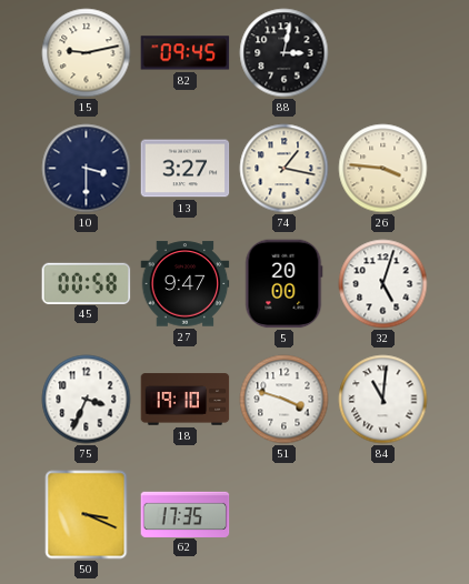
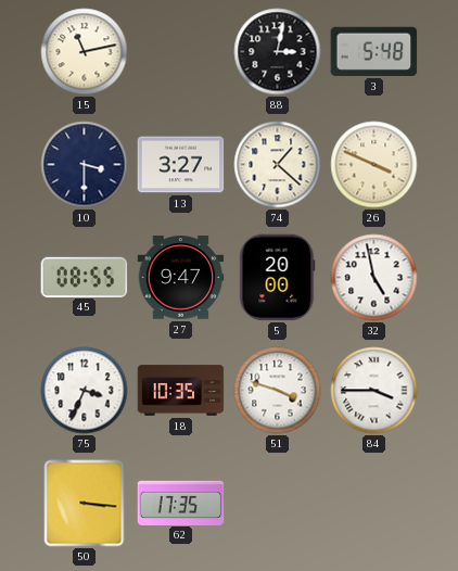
15: 9:13 -> 11:13
82: 09:45 -> none
3: none -> 5:48
74: 1:17 -> 1:22
26: 3:46 -> 3:49
45: 00:58 -> 08:55
32: 5:03 -> 4:58
18: 19:10 -> 10:35
84: 11:01 -> 3:45
50: 3:19 -> 3:16
